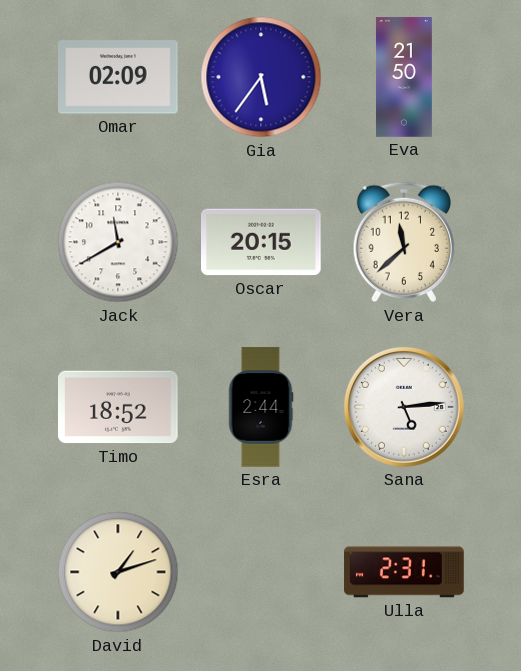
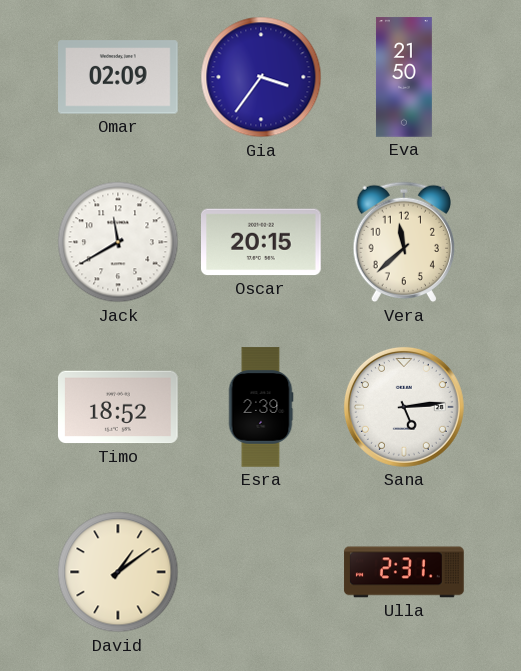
Gia: 5:36 -> 3:36
Esra: 2:44 -> 2:39
David: 1:12 -> 1:09
